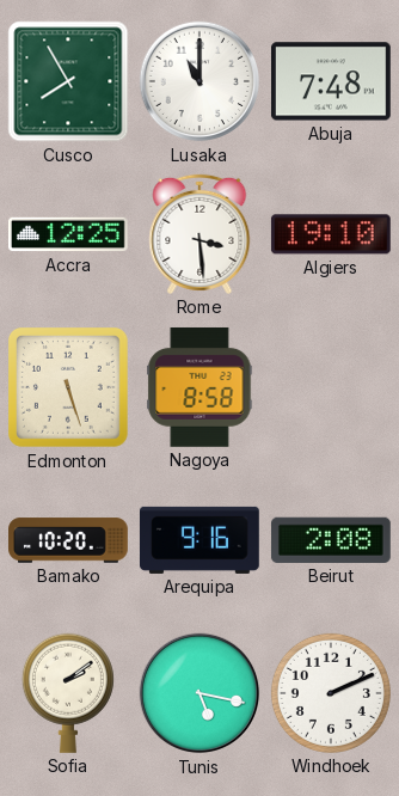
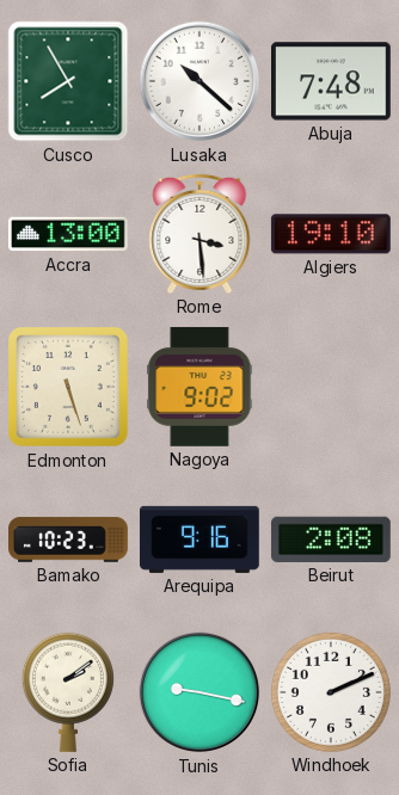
Lusaka: 11:00 -> 10:22
Accra: 12:25 -> 13:00
Nagoya: 8:58 -> 9:02
Bamako: 10:20 -> 10:23
Tunis: 5:17 -> 9:17
